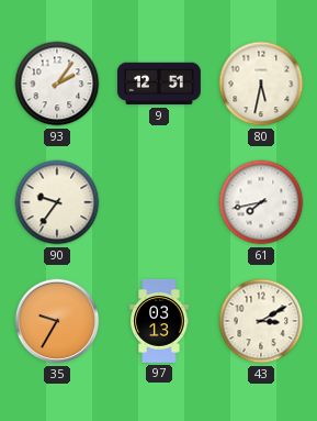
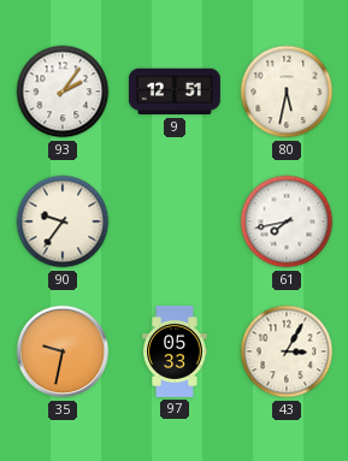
35: 9:35 -> 9:32
97: 03:13 -> 05:33
43: 3:10 -> 3:05
